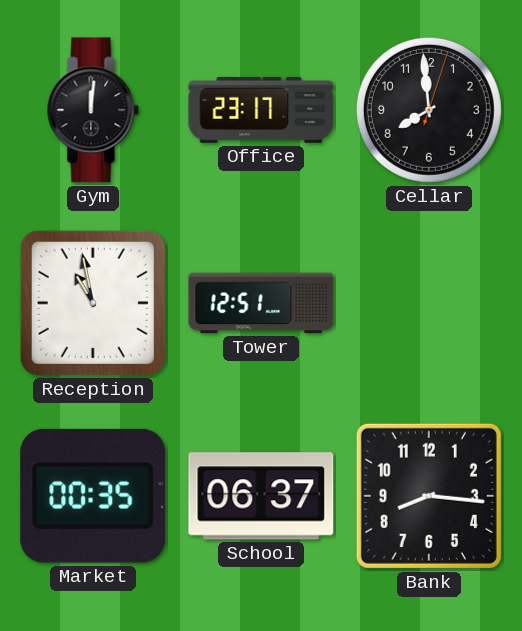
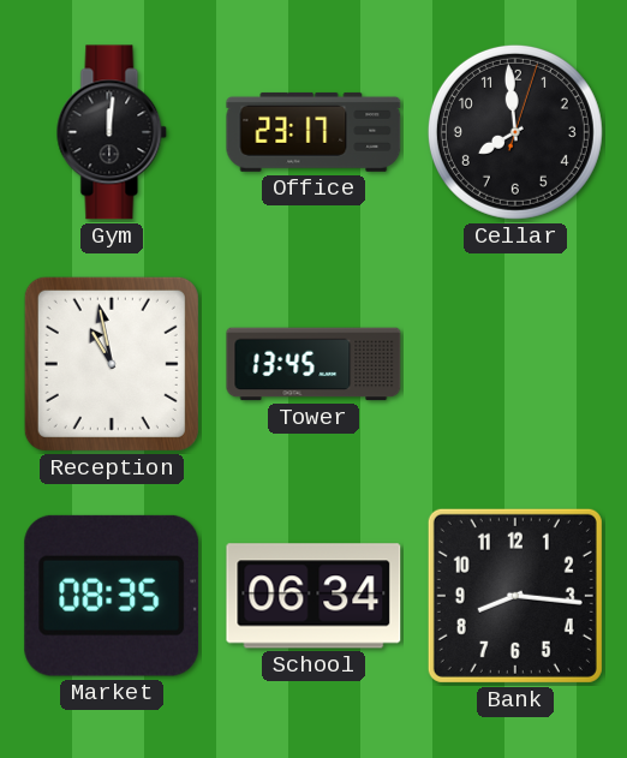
Tower: 12:51 -> 13:45
Market: 00:35 -> 08:35
School: 06:37 -> 06:34
